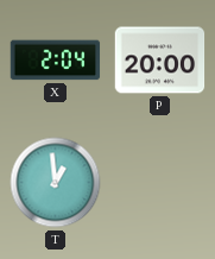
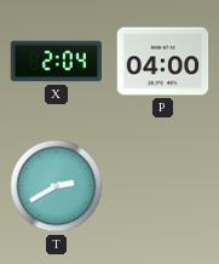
P: 20:00 -> 04:00
T: 12:59 -> 2:40
